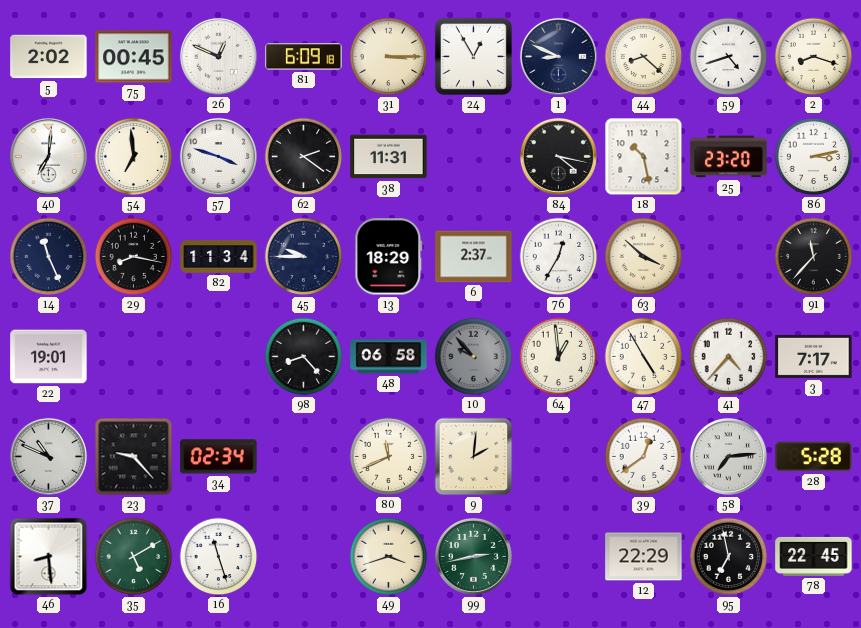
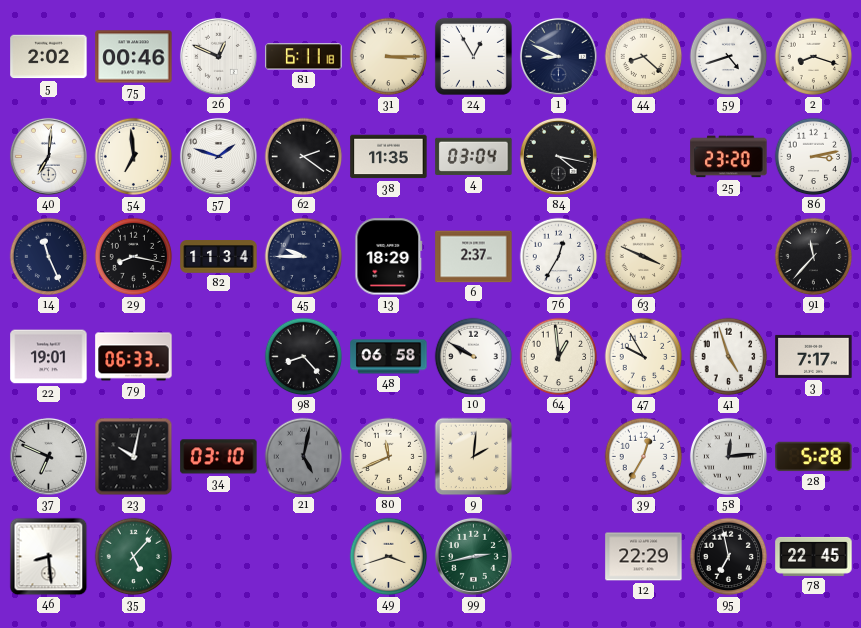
75: 00:45 -> 00:46
81: 6:09 -> 6:11
57: 3:48 -> 1:48
38: 11:31 -> 11:35
4: none -> 03:04
18: 10:28 -> none
63: 3:52 -> 3:49
79: none -> 06:33
10: 9:53 -> 9:50
10 dial: grey -> white
47: 4:55 -> 9:55
41: 4:37 -> 4:57
37: 10:49 -> 6:49
23: 9:23 -> 10:02
34: 02:34 -> 03:10
21: none -> 5:02
39: 12:39 -> 12:35
58: 7:14 -> 12:14
35: 5:10 -> 5:07
16: 11:27 -> none
